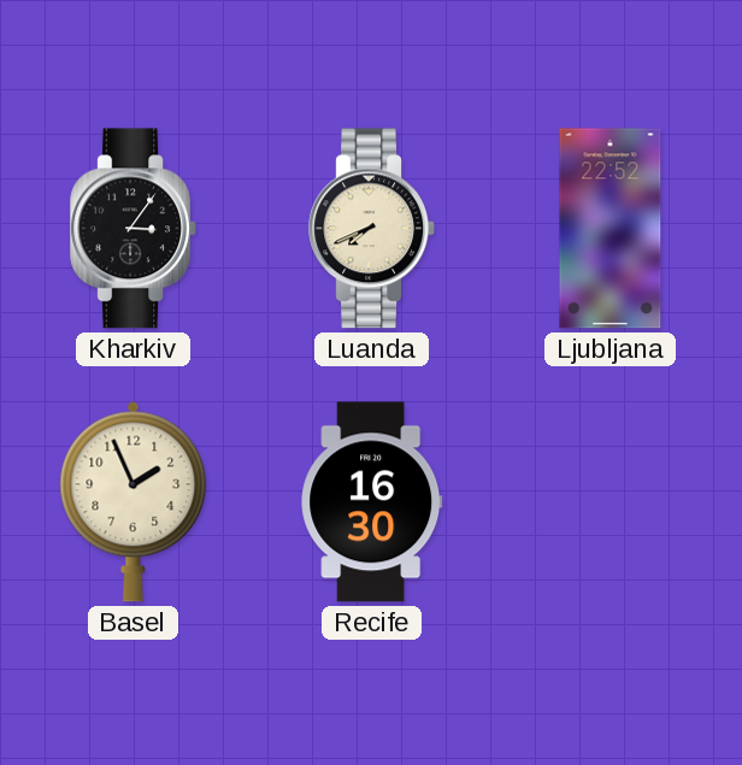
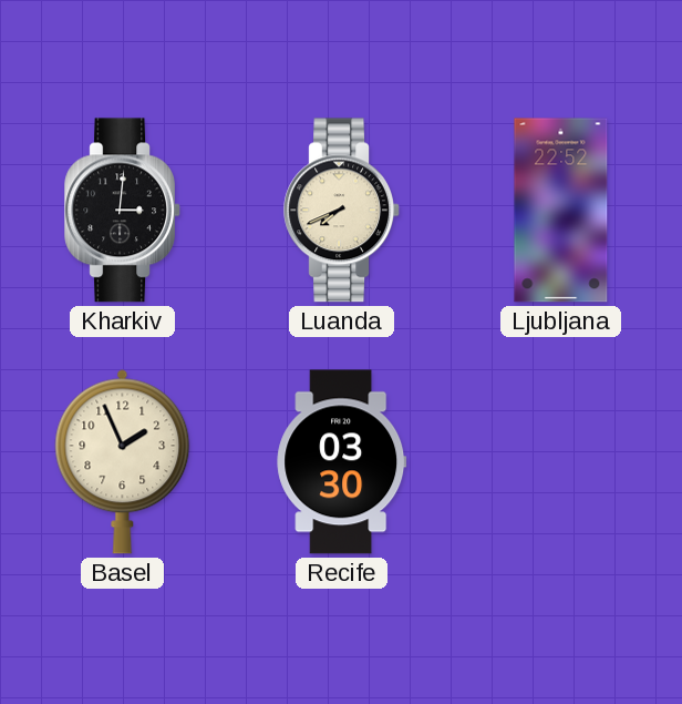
Kharkiv: 3:06 -> 3:01
Recife: 16:30 -> 03:30
